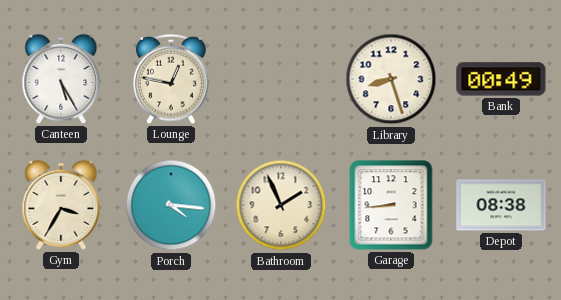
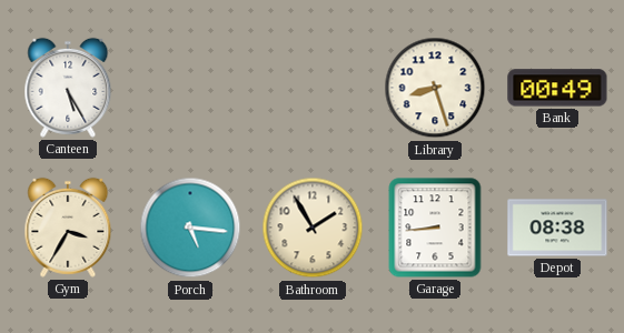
Lounge: 12:47 -> none
Porch: 4:16 -> 5:16
Bathroom: 1:56 -> 1:55
